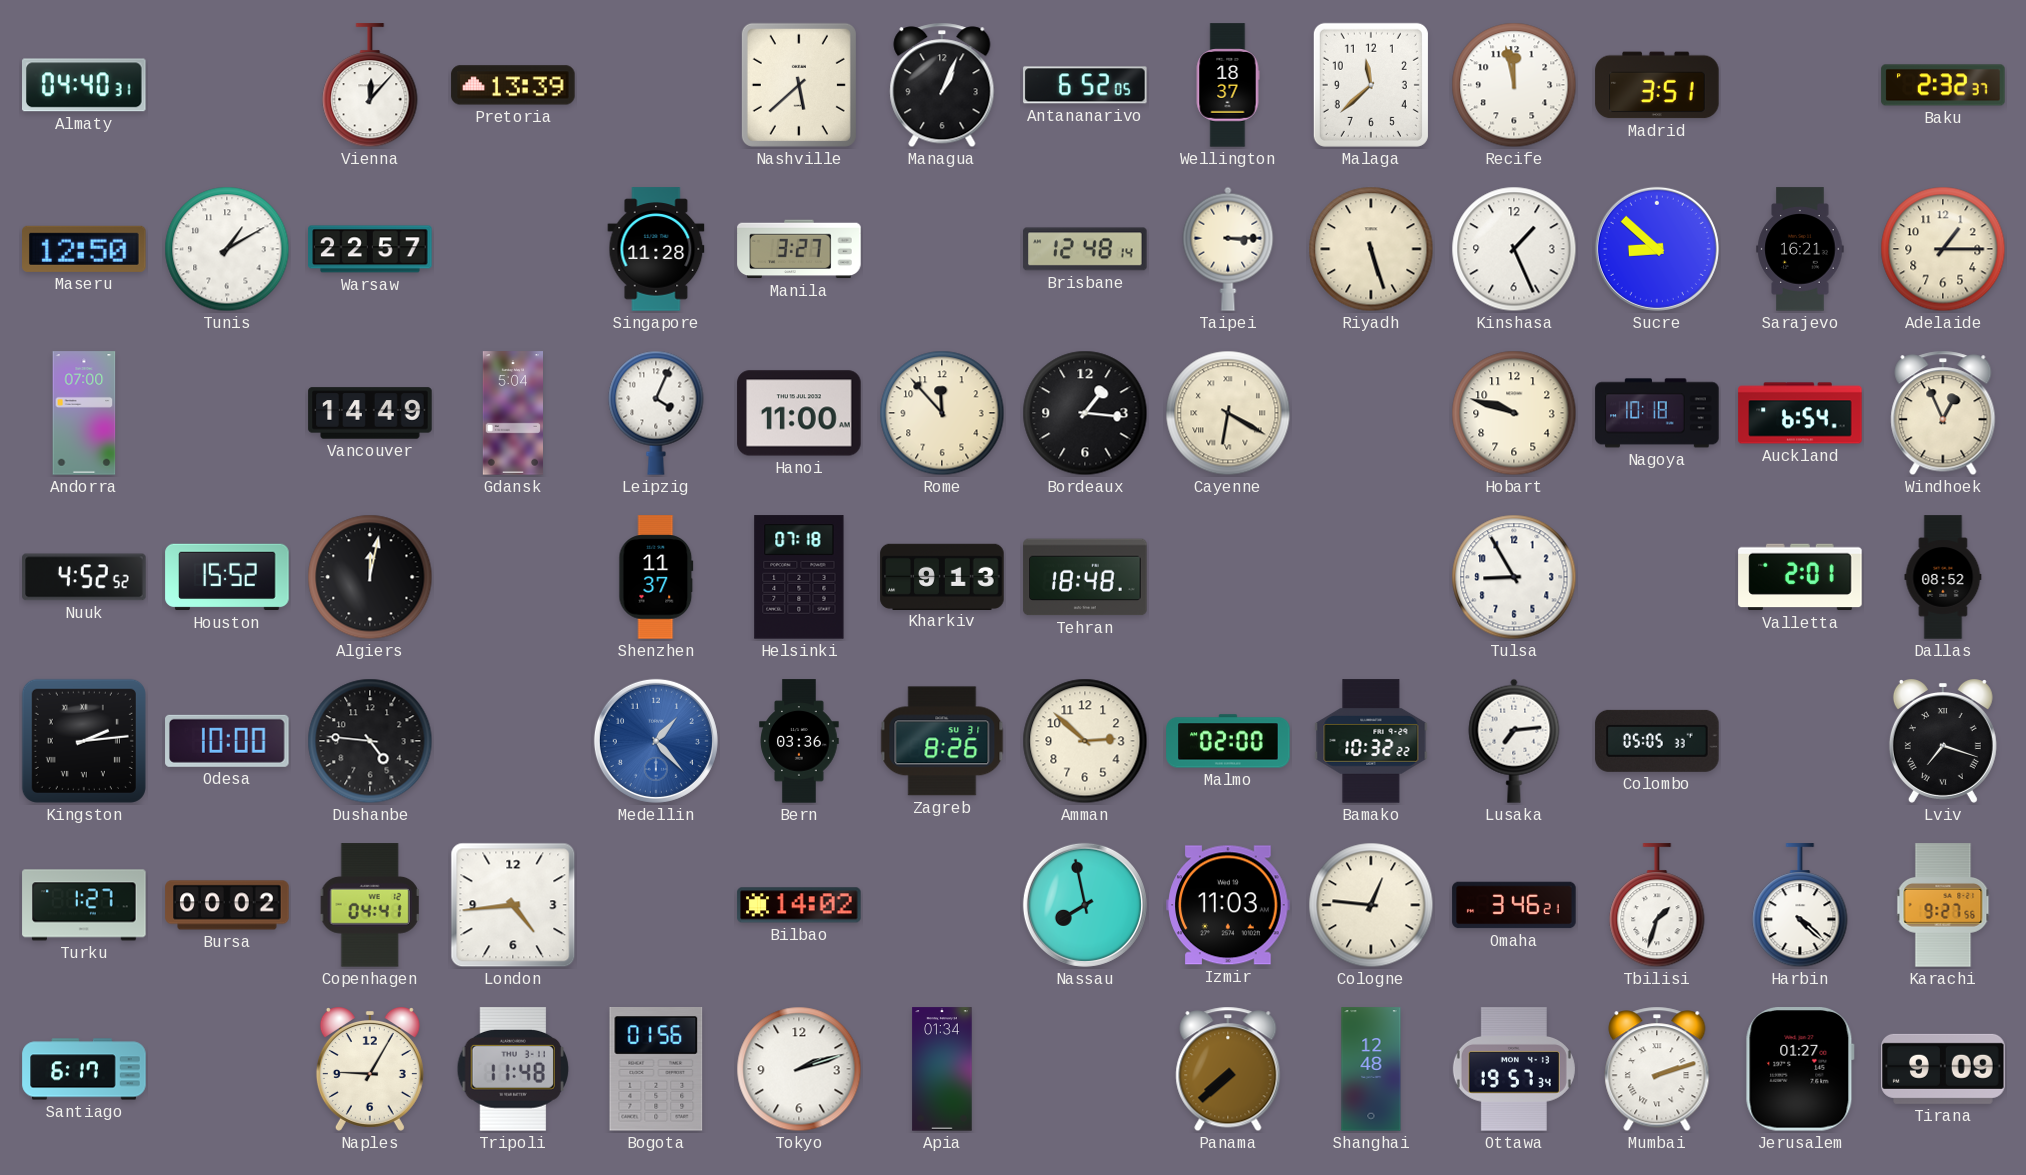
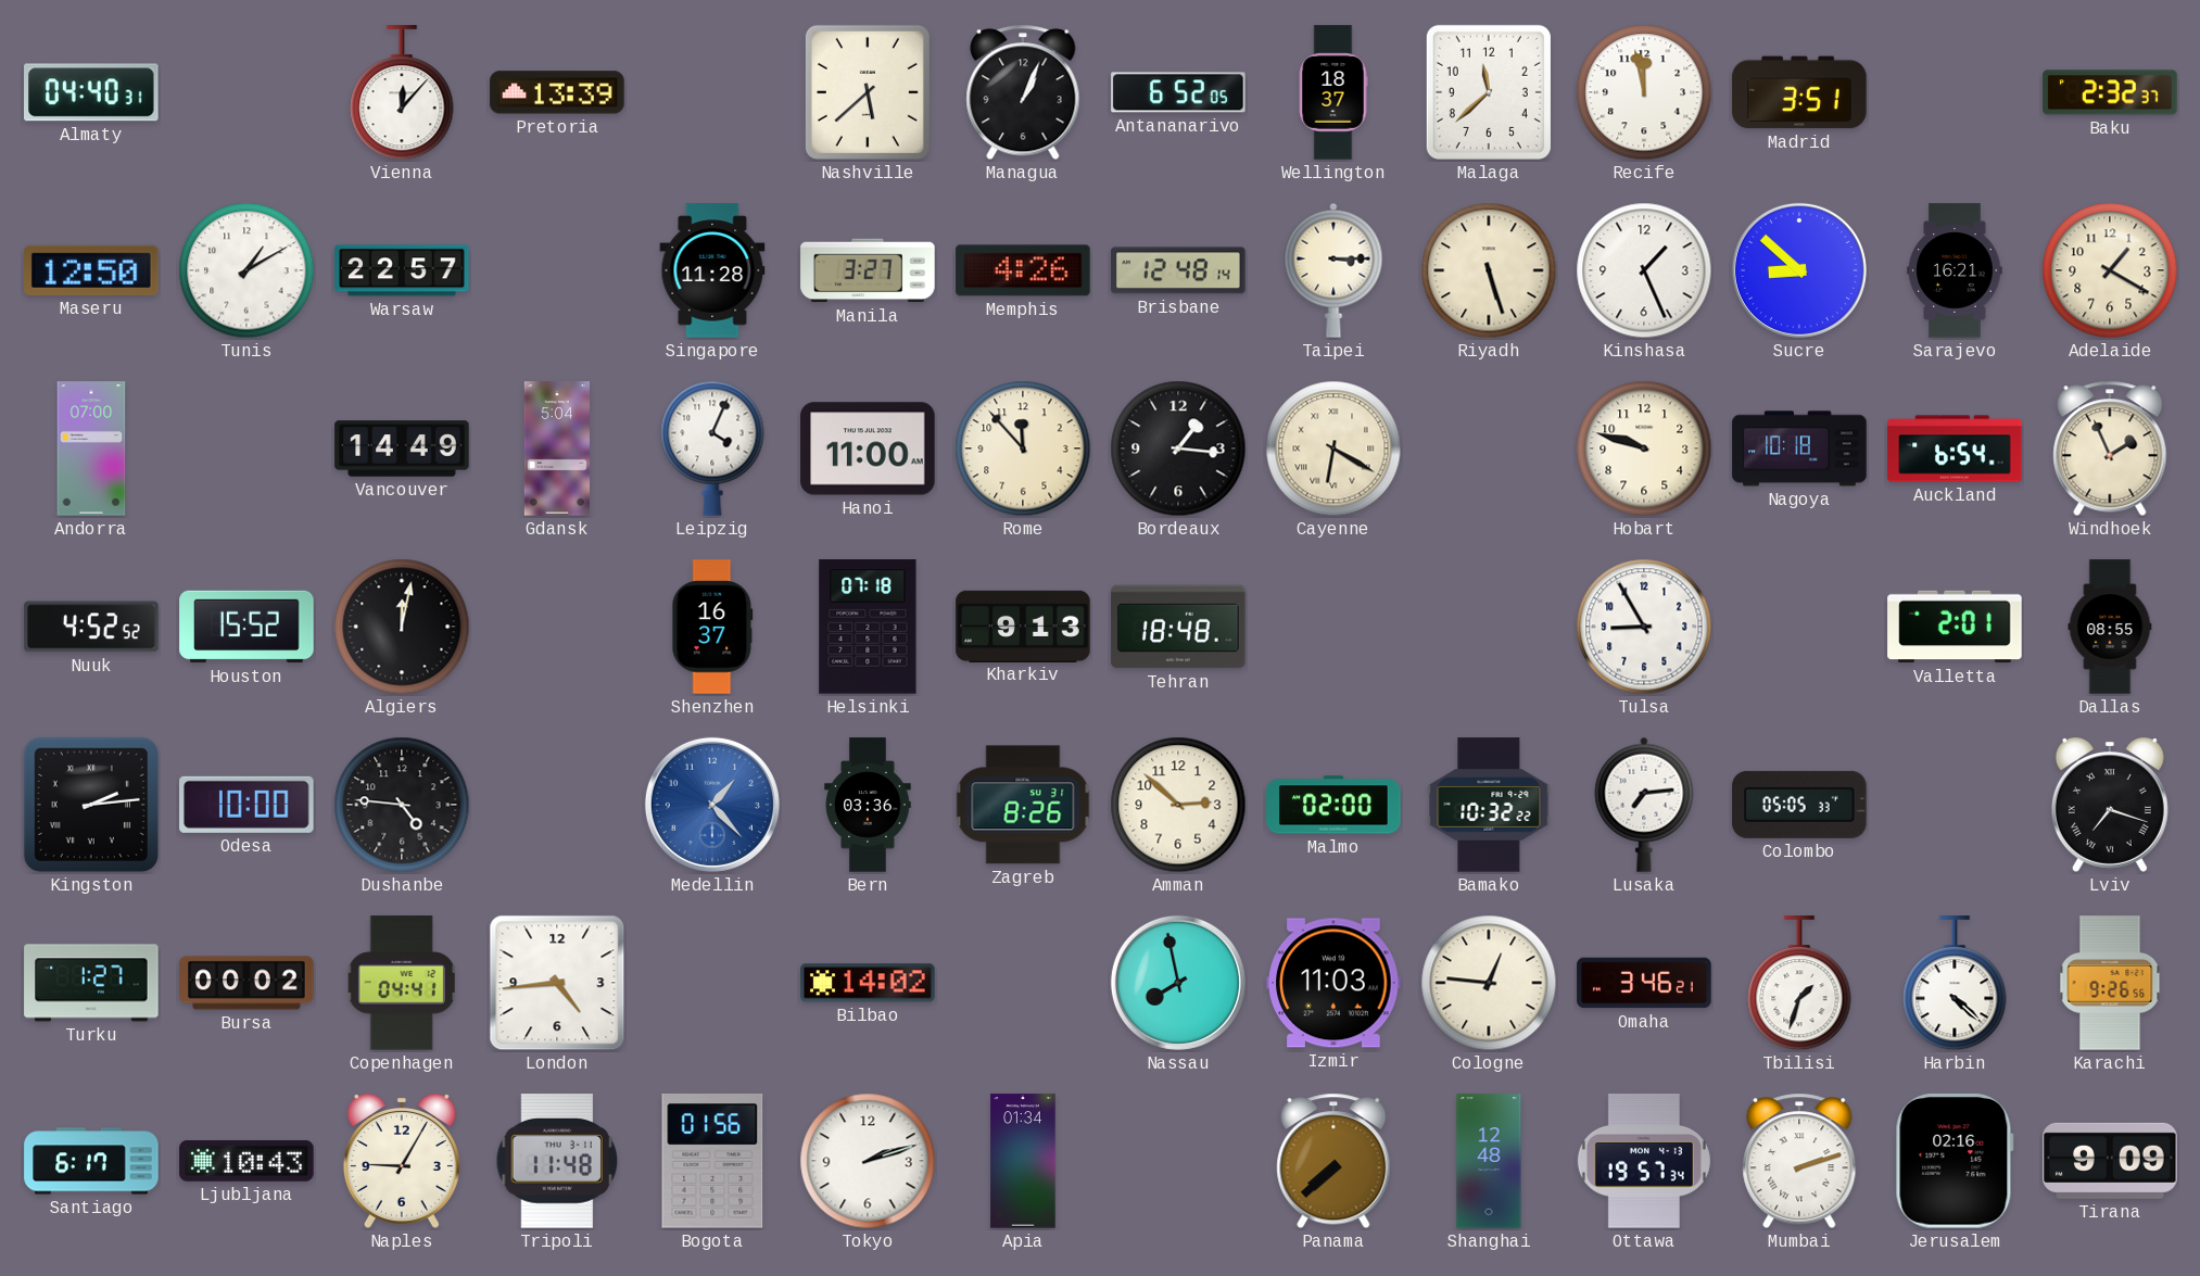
Memphis: none -> 4:26
Adelaide: 1:15 -> 1:20
Windhoek: 12:56 -> 1:56
Shenzhen: 11:37 -> 16:37
Dallas: 08:52 -> 08:55
Karachi: 9:27 -> 9:26
Ljubljana: none -> 10:43
Jerusalem: 01:27 -> 02:16
